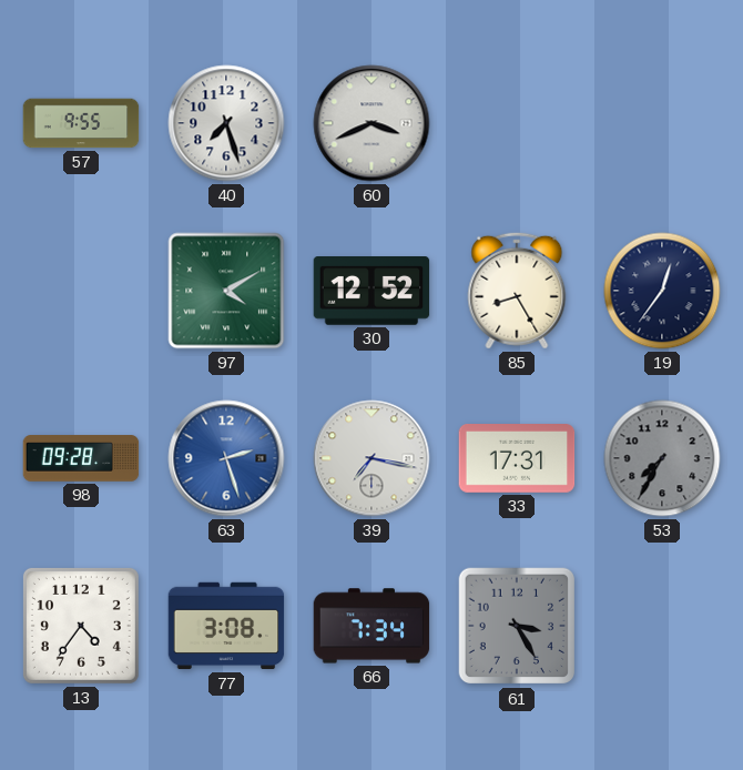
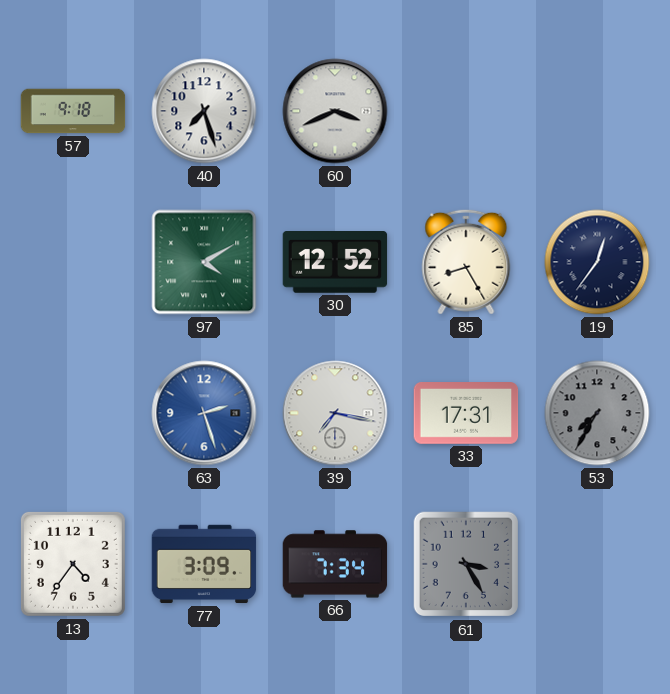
57: 9:55 -> 9:18
98: 09:28 -> none
77: 3:08 -> 3:09
